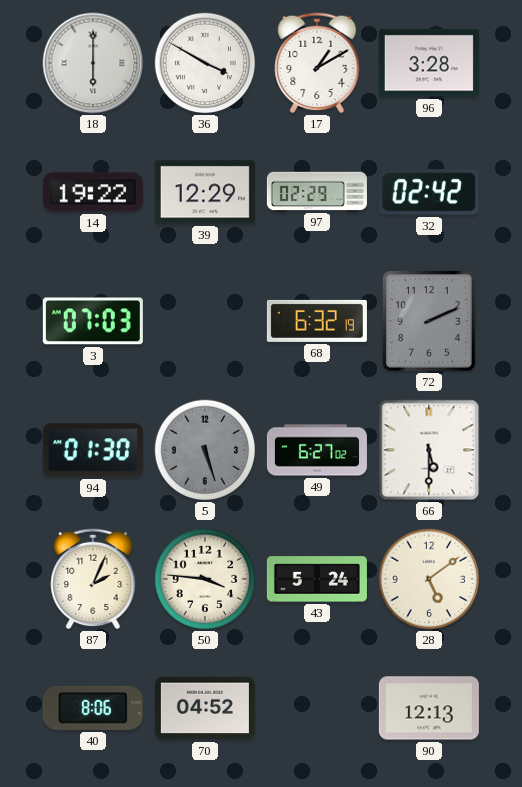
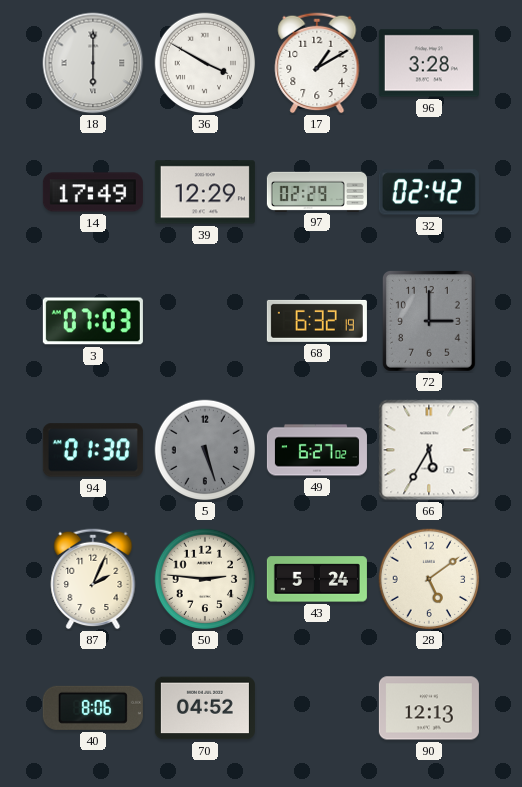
14: 19:22 -> 17:49
72: 2:11 -> 3:00
66: 5:30 -> 5:35
50: 3:46 -> 2:46
